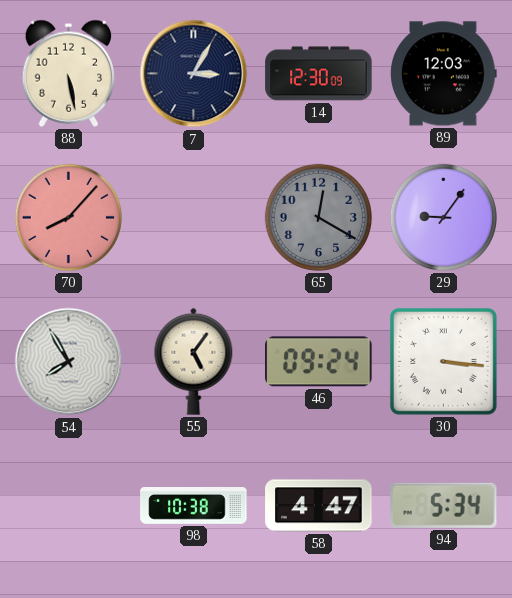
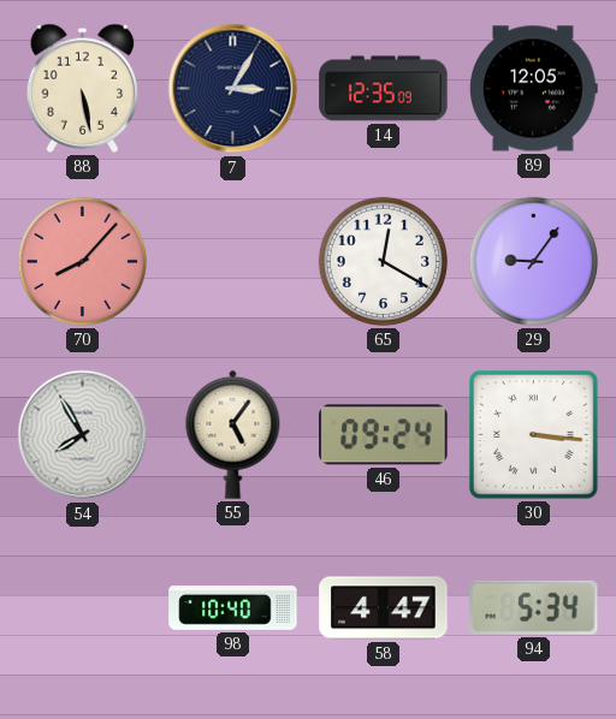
14: 12:30 -> 12:35
89: 12:03 -> 12:05
65 dial: grey -> white
98: 10:38 -> 10:40
